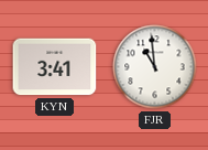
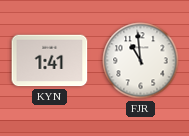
KYN: 3:41 -> 1:41
